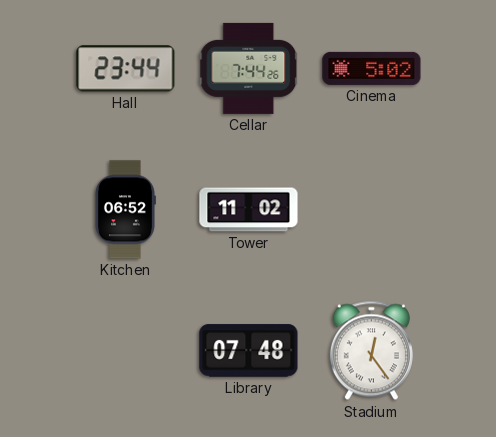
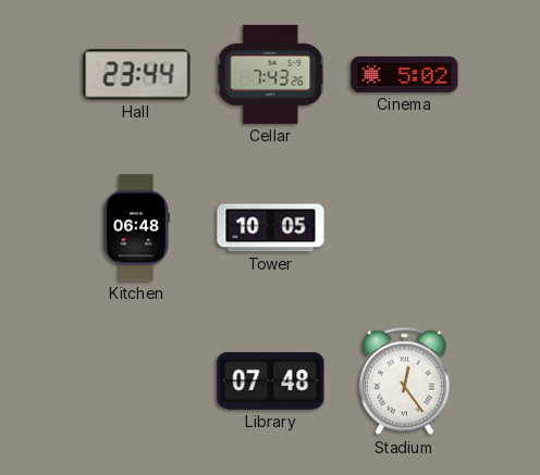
Cellar: 7:44 -> 7:43
Kitchen: 06:52 -> 06:48
Tower: 11:02 -> 10:05
